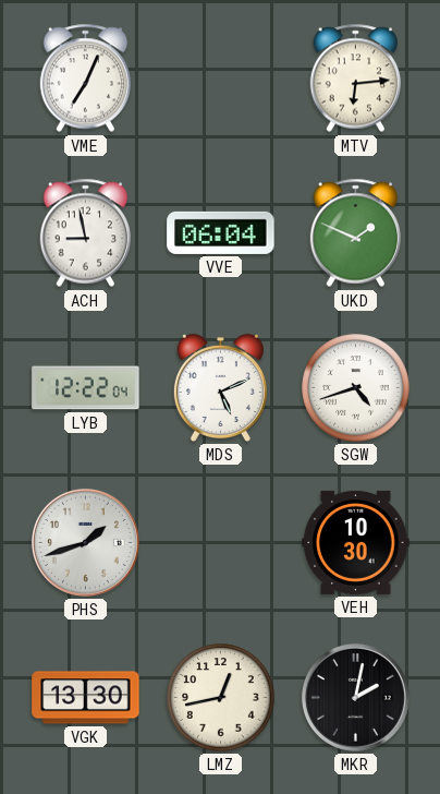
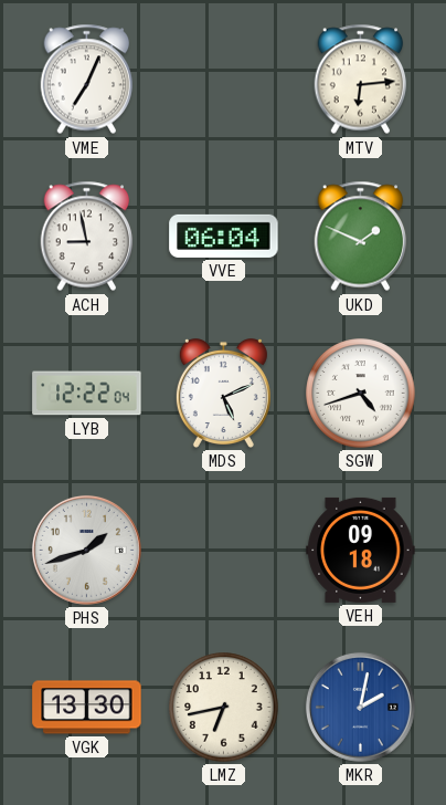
VEH: 10:30 -> 09:18
LMZ: 12:43 -> 6:43
MKR dial: black -> blue
